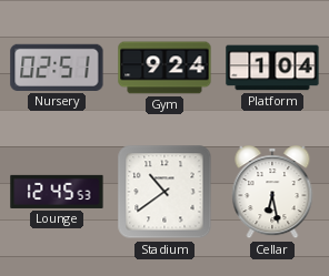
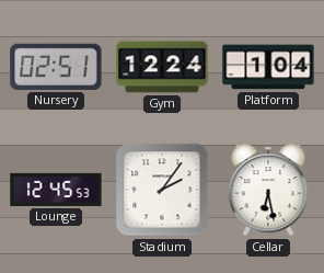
Gym: 9:24 -> 12:24
Stadium: 10:39 -> 2:06
